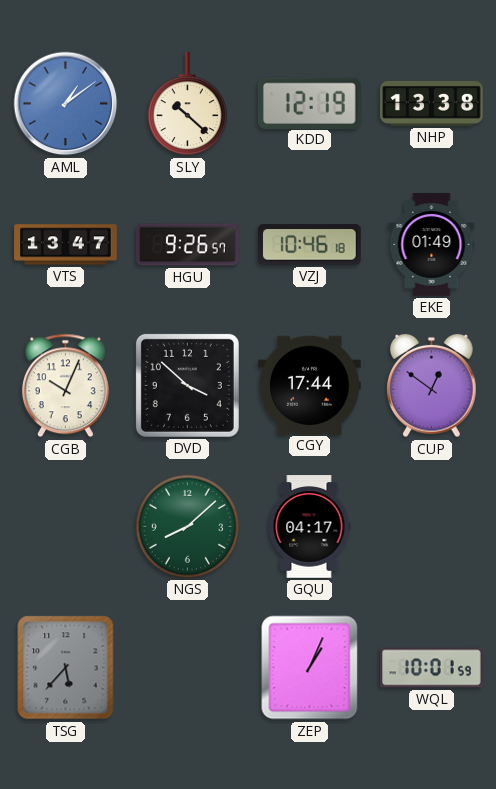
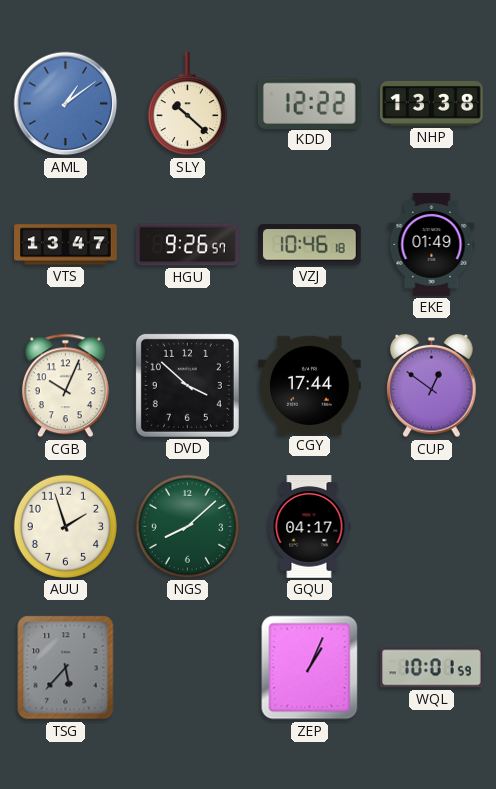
KDD: 12:19 -> 12:22
AUU: none -> 1:57
